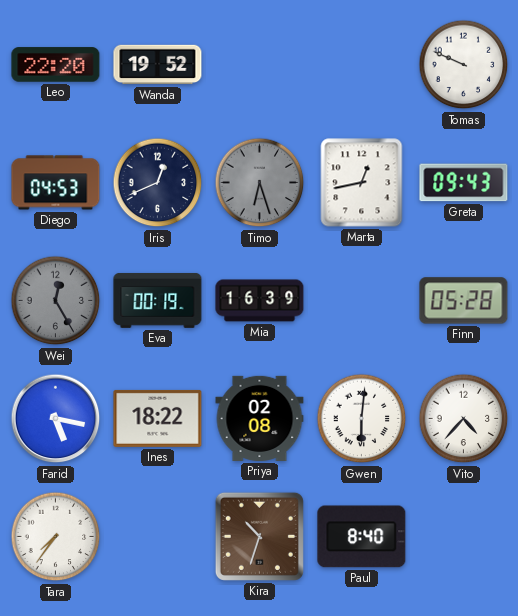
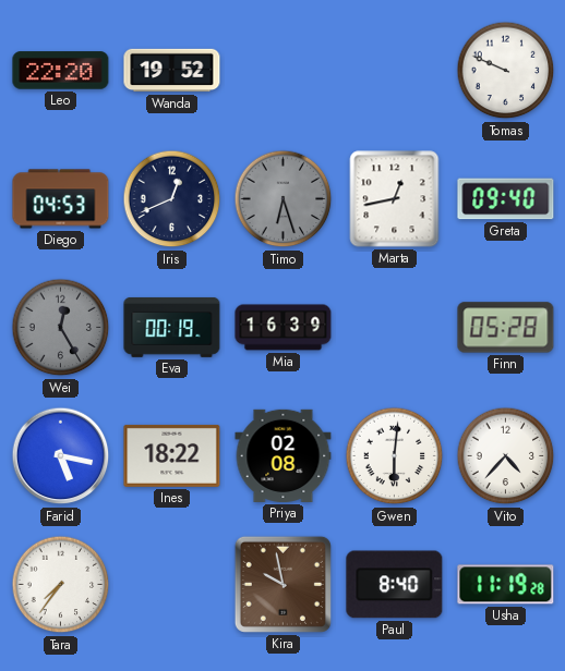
Greta: 09:43 -> 09:40
Kira: 10:33 -> 9:58
Usha: none -> 11:19
